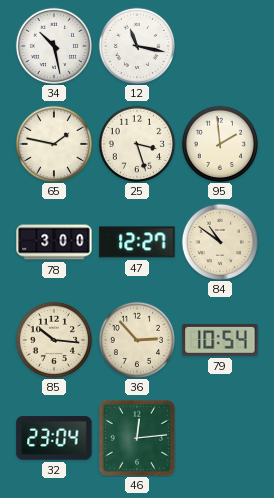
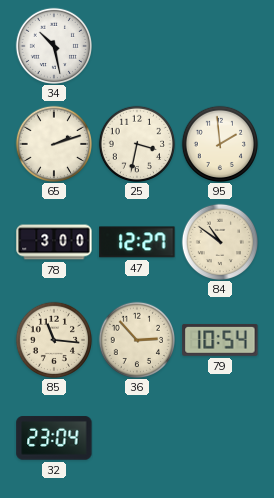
12: 11:17 -> none
65: 1:47 -> 2:12
25: 3:27 -> 3:32
85: 10:16 -> 11:16
46: 12:14 -> none
